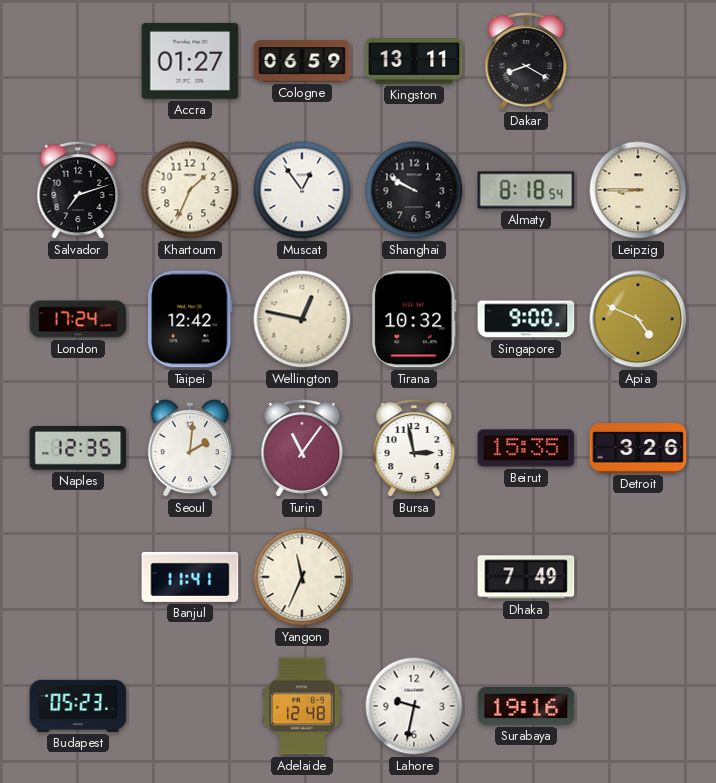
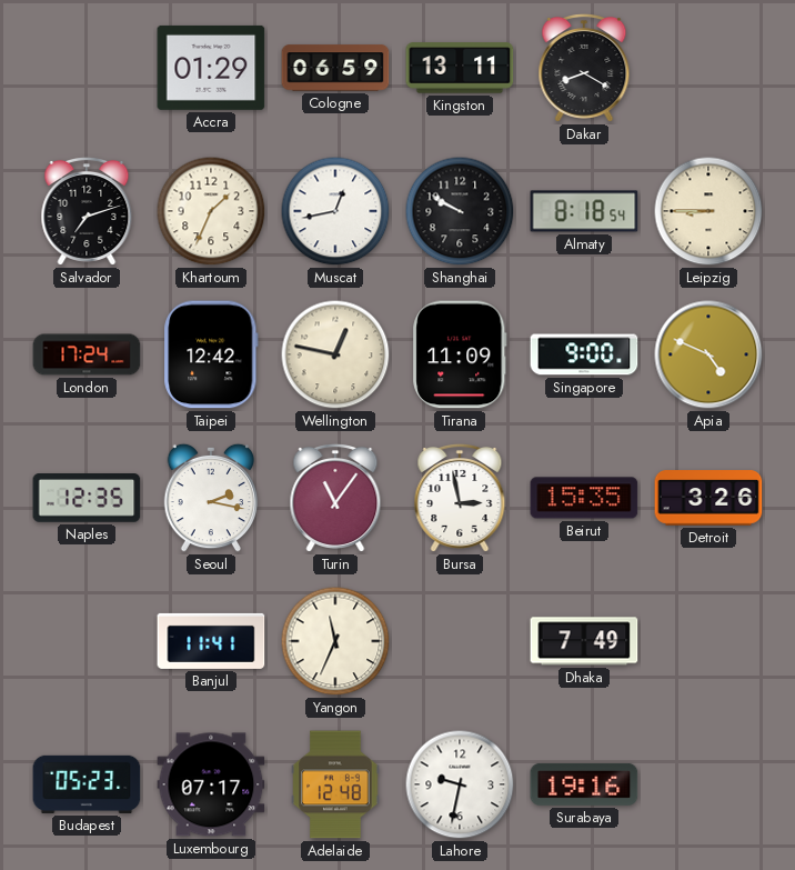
Accra: 01:27 -> 01:29
Muscat: 12:54 -> 12:43
Tirana: 10:32 -> 11:09
Seoul: 2:01 -> 2:17
Luxembourg: none -> 07:17
